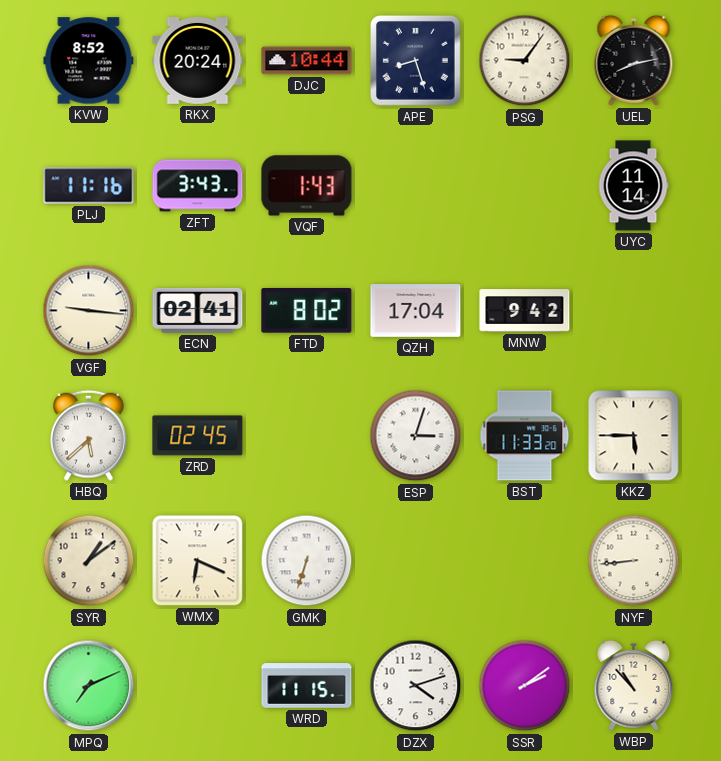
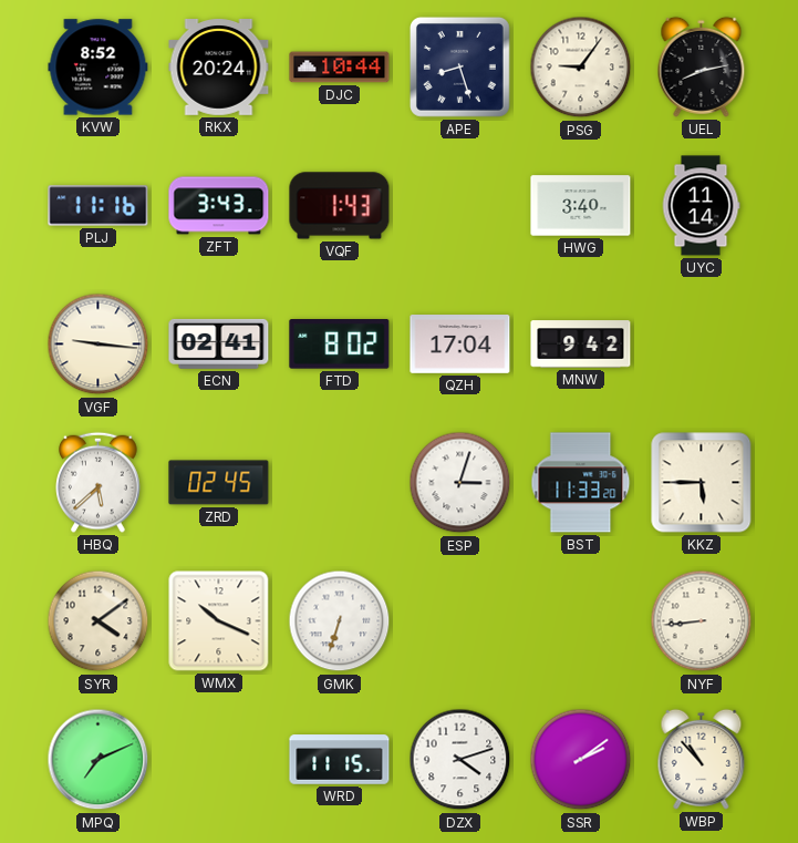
HWG: none -> 3:40
SYR: 1:09 -> 4:09
WMX: 6:19 -> 10:19
